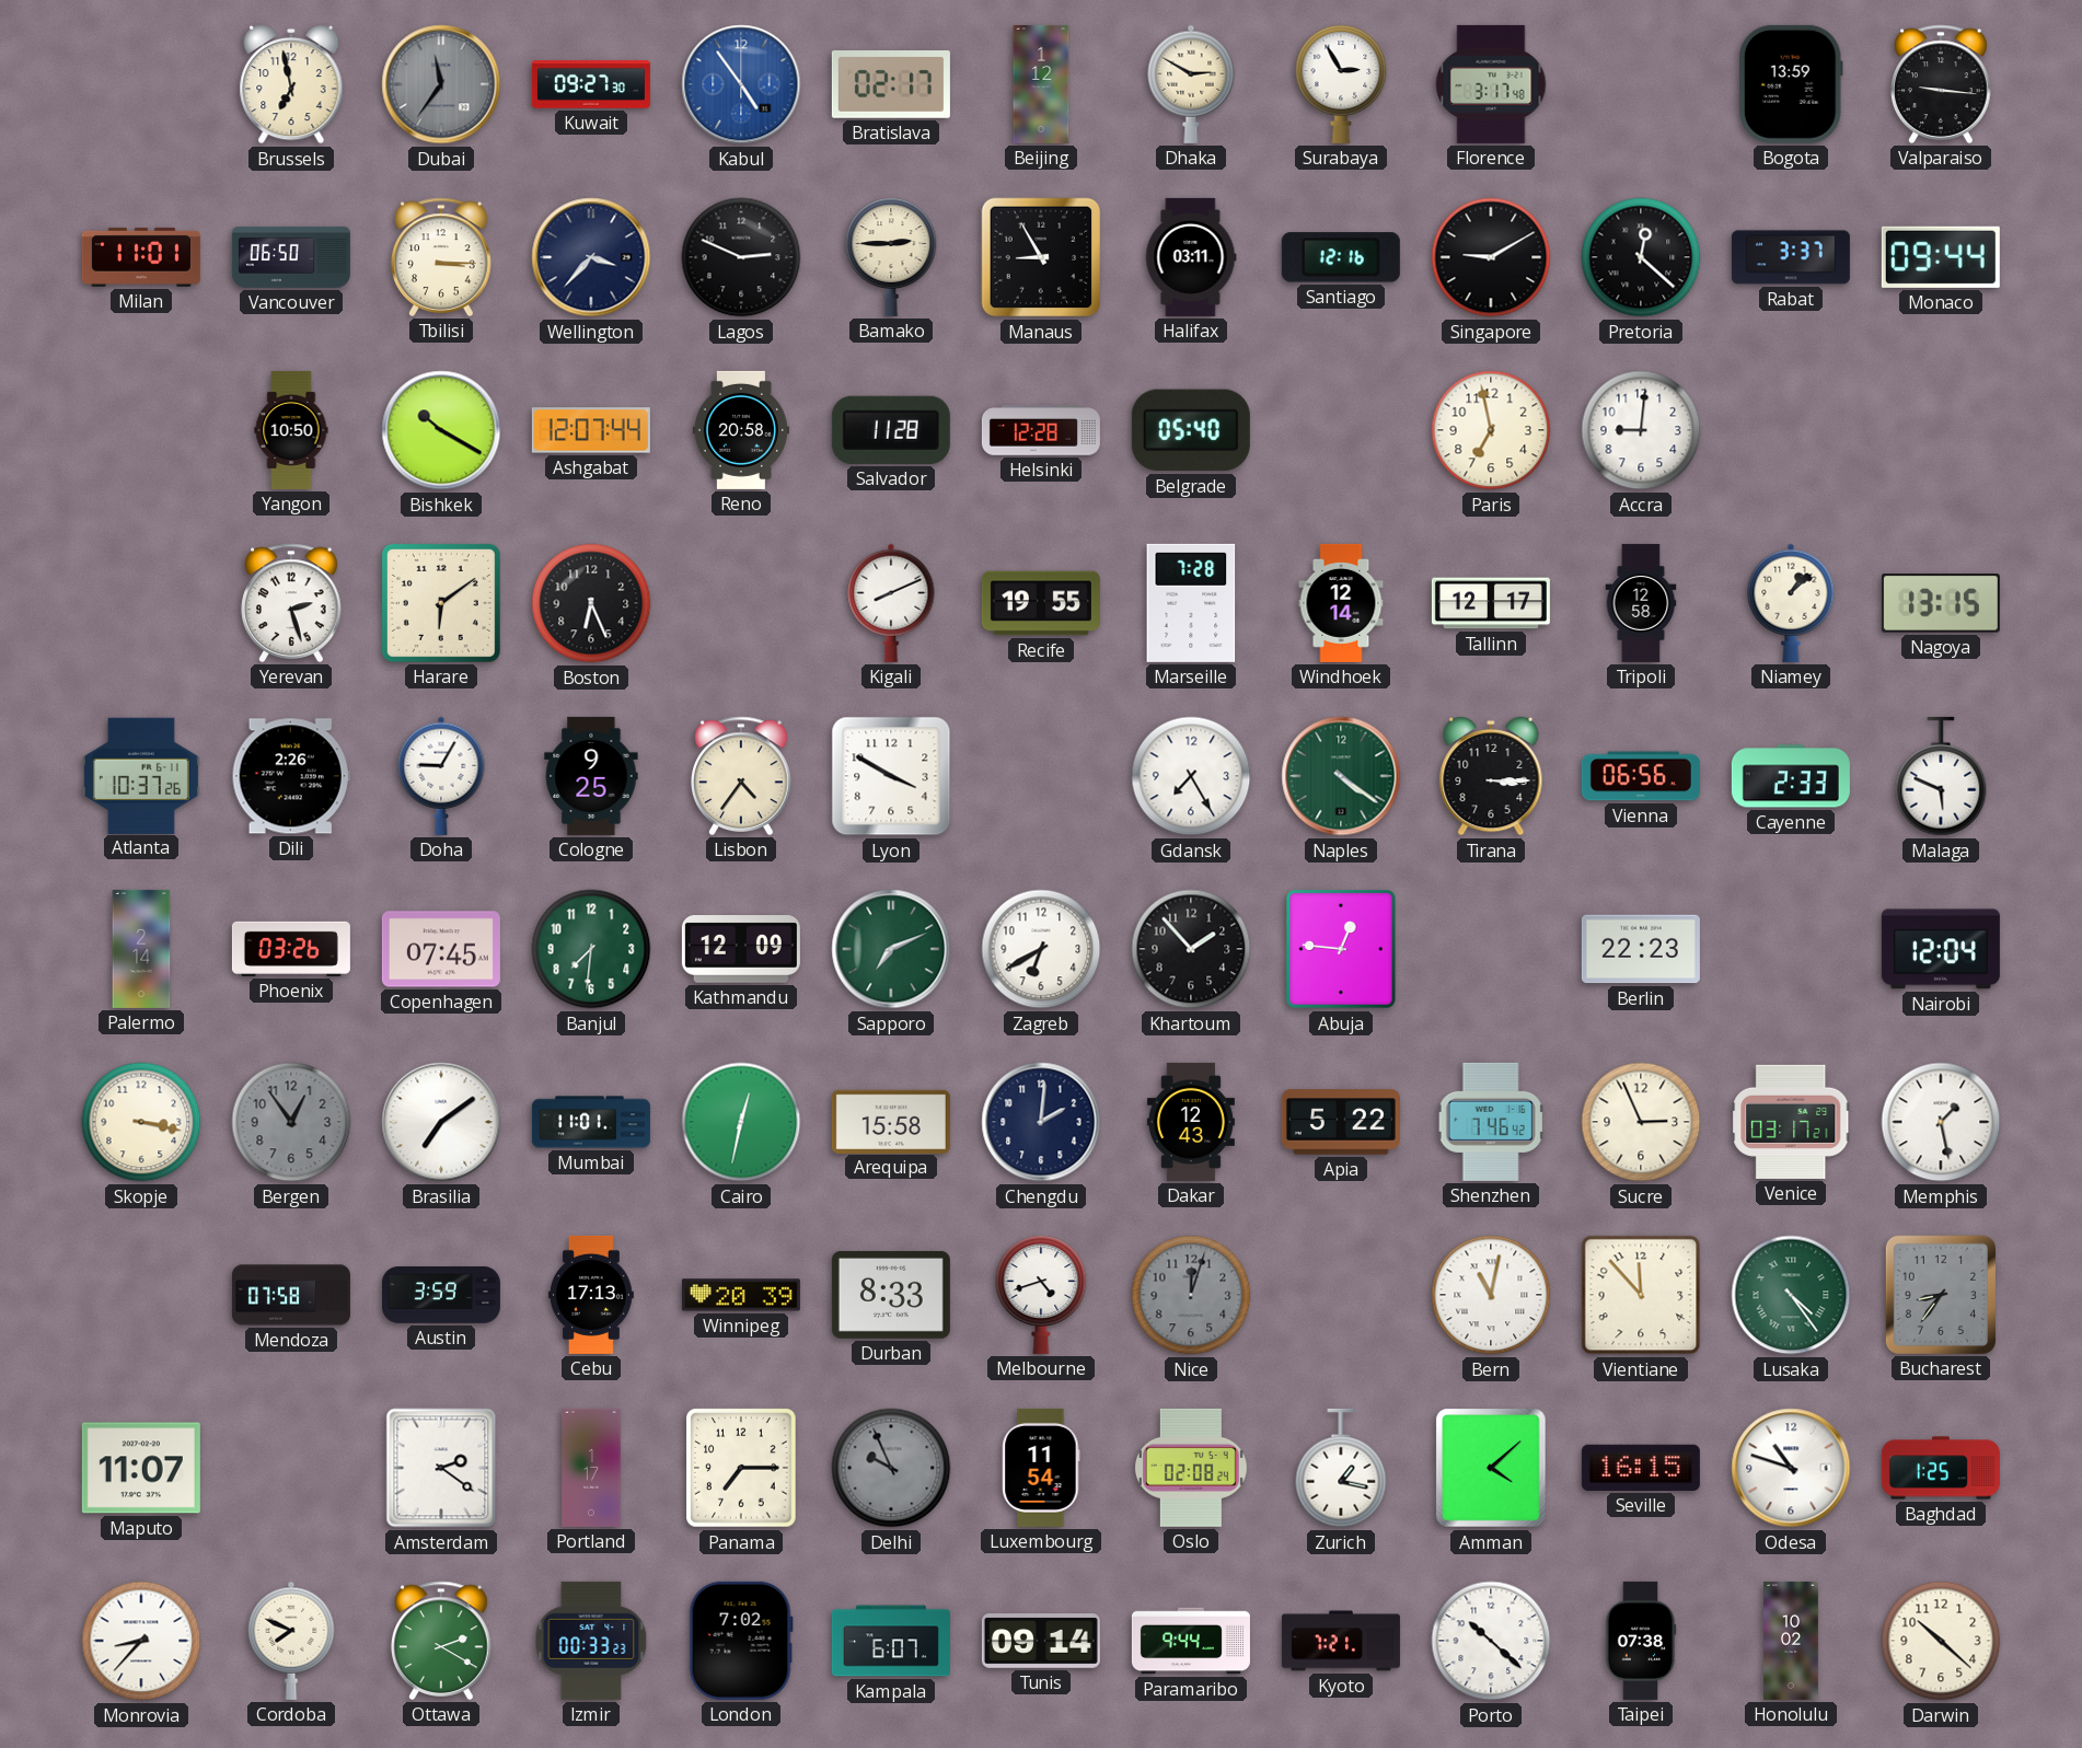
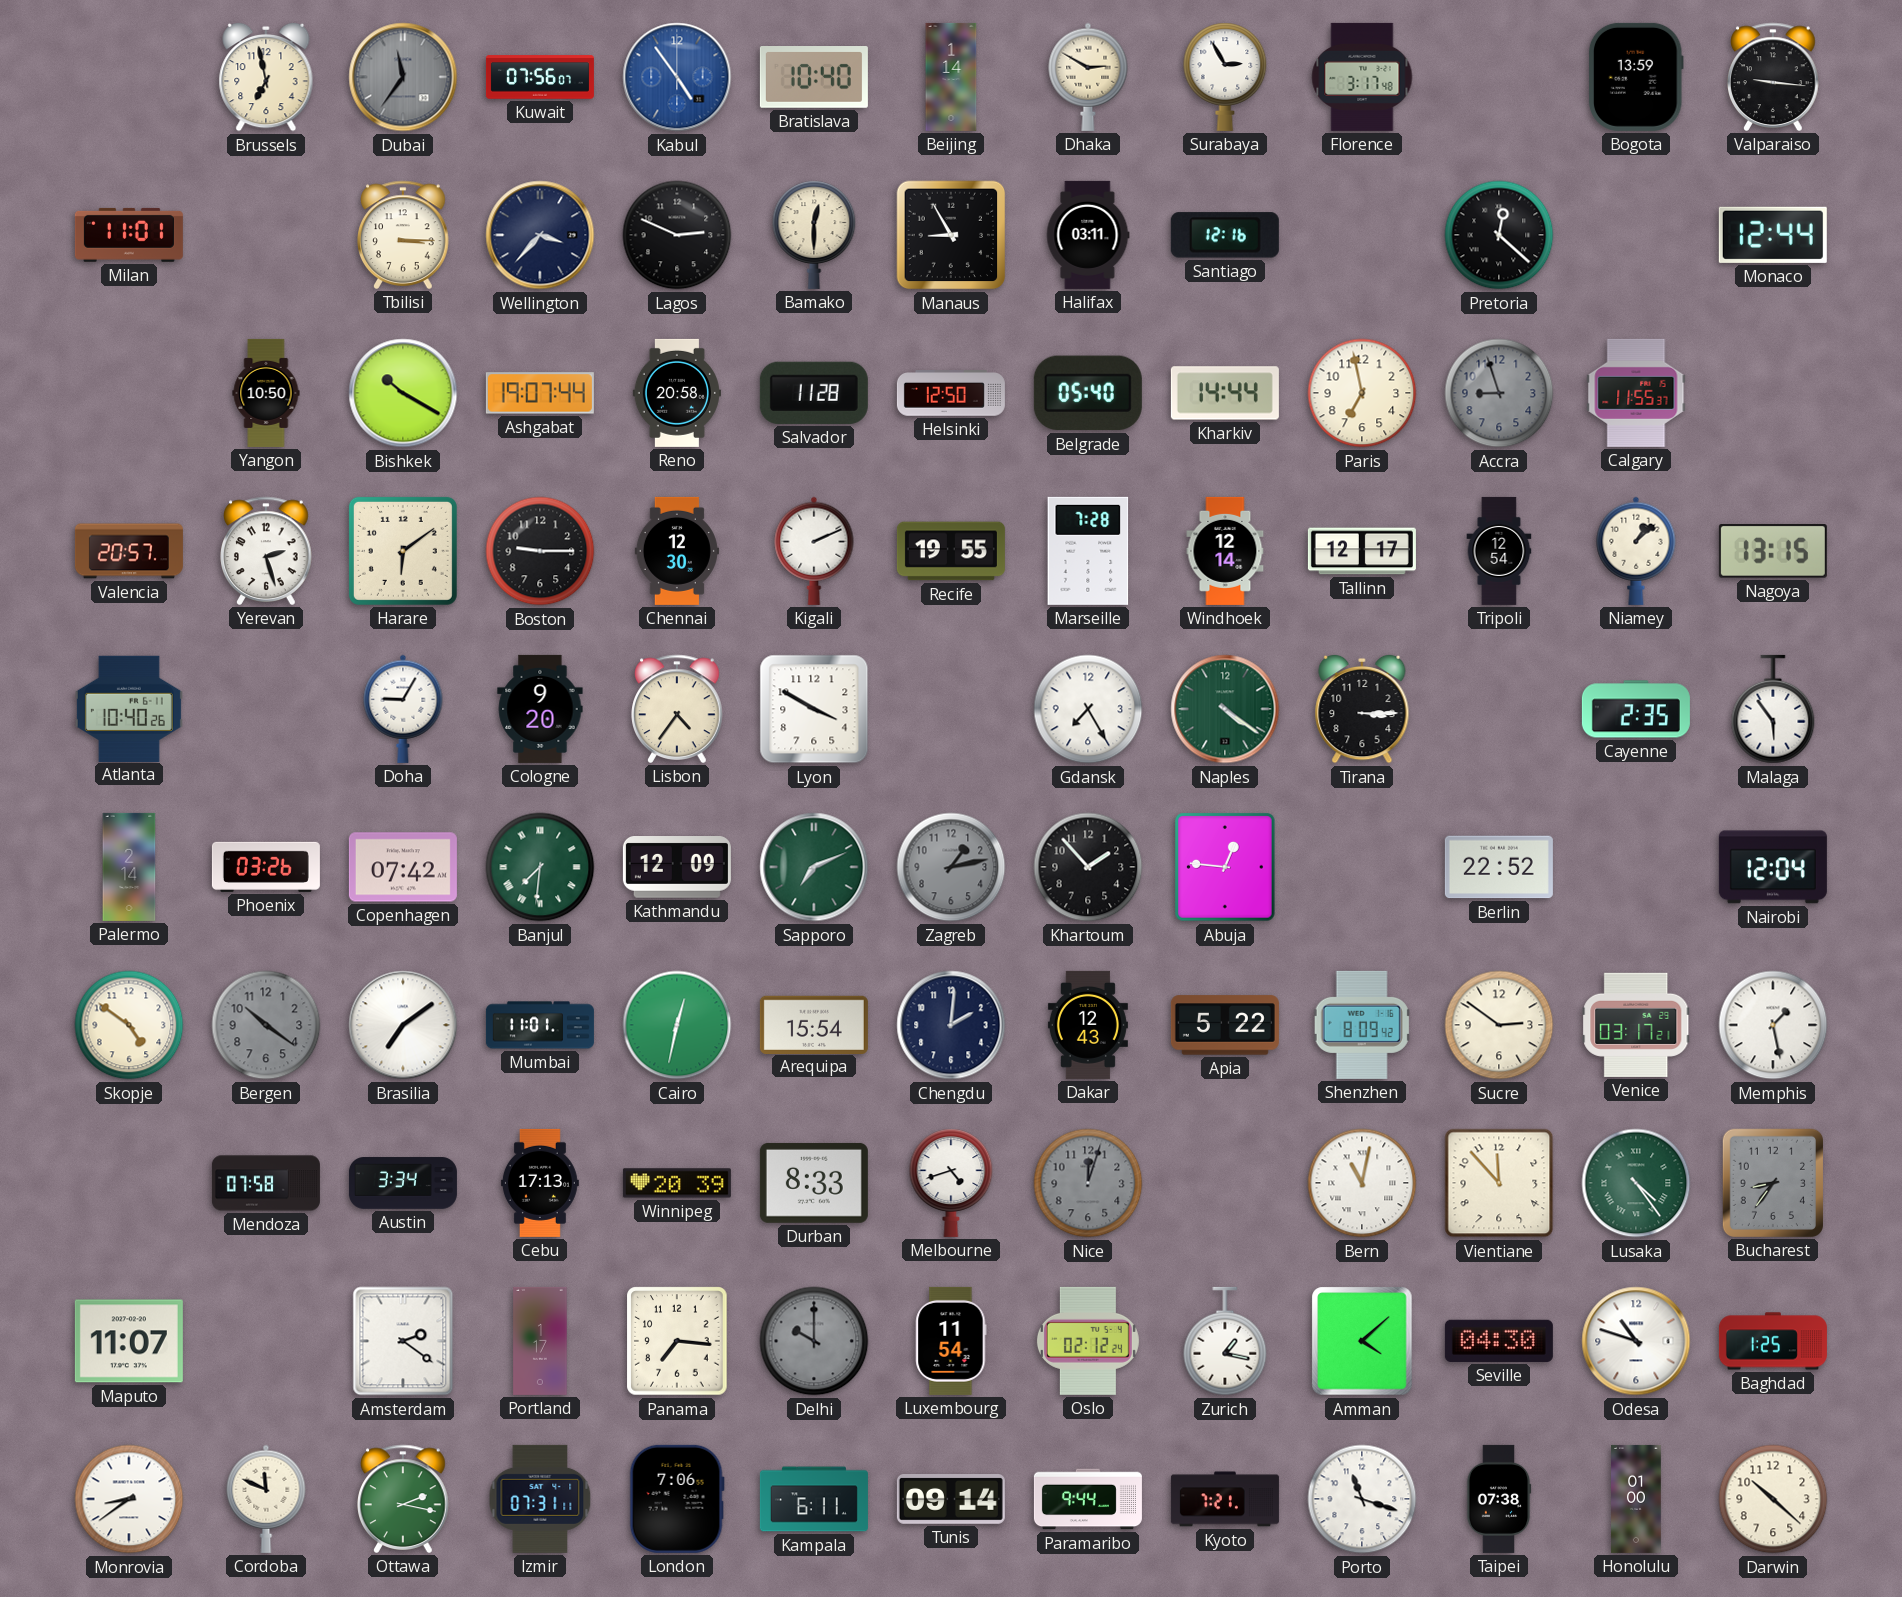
Kuwait: 09:27 -> 07:56
Bratislava: 02:17 -> 10:40
Beijing: 1:12 -> 1:14
Vancouver: 06:50 -> none
Bamako: 2:45 -> 12:30
Singapore: 9:10 -> none
Rabat: 3:37 -> none
Monaco: 09:44 -> 12:44
Ashgabat: 12:07 -> 19:07
Helsinki: 12:28 -> 12:50
Kharkiv: none -> 14:44
Accra: 9:01 -> 8:57
Accra dial: white -> grey
Calgary: none -> 11:55
Valencia: none -> 20:57
Boston: 6:26 -> 9:15
Chennai: none -> 12:30
Kigali: 8:11 -> 2:11
Tripoli: 12:58 -> 12:54
Atlanta: 10:37 -> 10:40
Dili: 2:26 -> none
Cologne: 9:25 -> 9:20
Vienna: 06:56 -> none
Cayenne: 2:33 -> 2:35
Malaga: 5:49 -> 5:54
Copenhagen: 07:45 -> 07:42
Banjul numerals: Arabic -> Roman
Zagreb: 6:40 -> 1:13
Zagreb dial: white -> grey
Berlin: 22:23 -> 22:52
Skopje: 3:17 -> 4:51
Bergen: 12:54 -> 10:21
Arequipa: 15:58 -> 15:54
Shenzhen: 7:46 -> 8:09
Sucre: 2:56 -> 2:51
Austin: 3:59 -> 3:34
Panama: 7:15 -> 7:16
Delhi: 9:56 -> 10:00
Oslo: 02:08 -> 02:12
Seville: 16:15 -> 04:30
Monrovia: 8:37 -> 8:39
Cordoba: 7:49 -> 11:49
Ottawa: 2:20 -> 2:17
Izmir: 00:33 -> 07:31
London: 7:02 -> 7:06
Kampala: 6:07 -> 6:11
Porto: 10:22 -> 11:18
Honolulu: 10:02 -> 01:00
